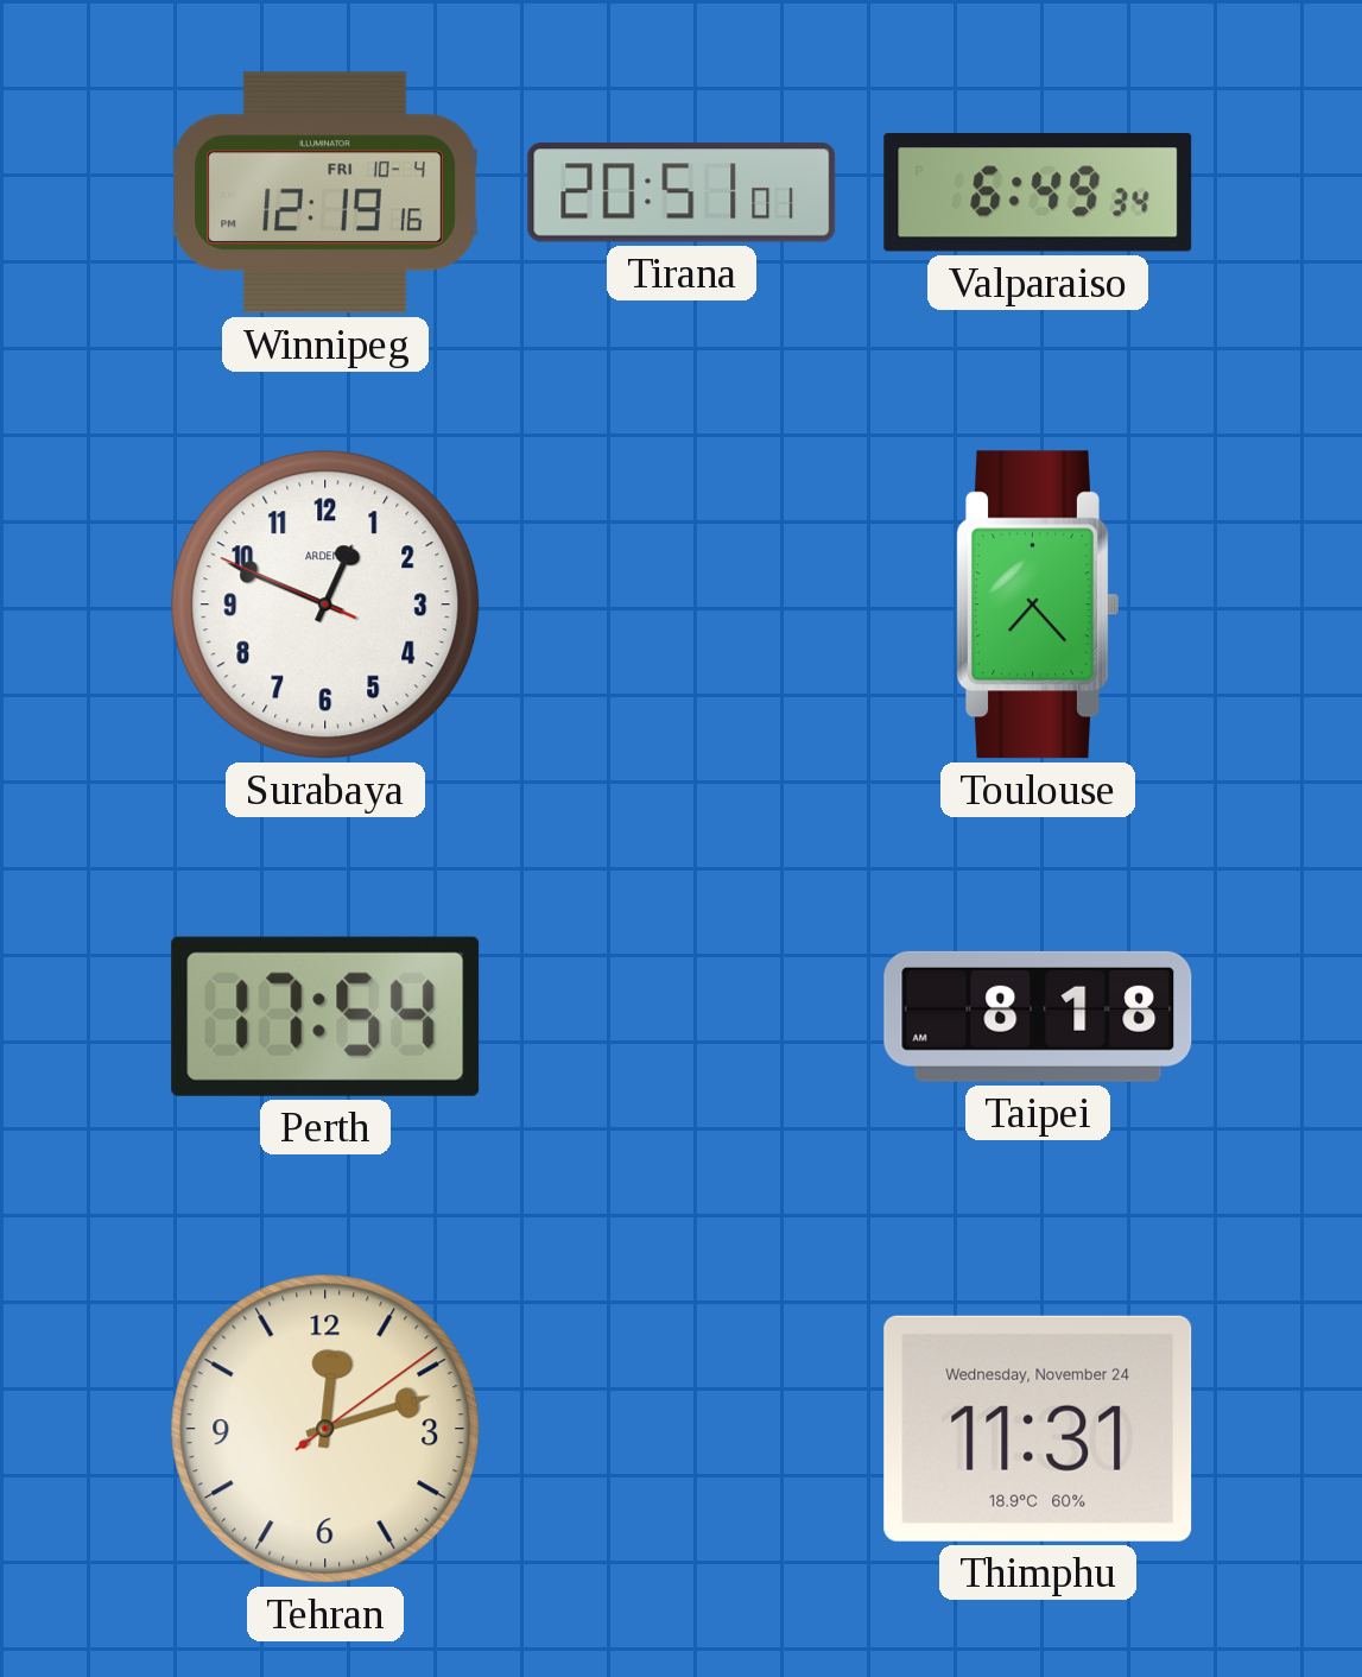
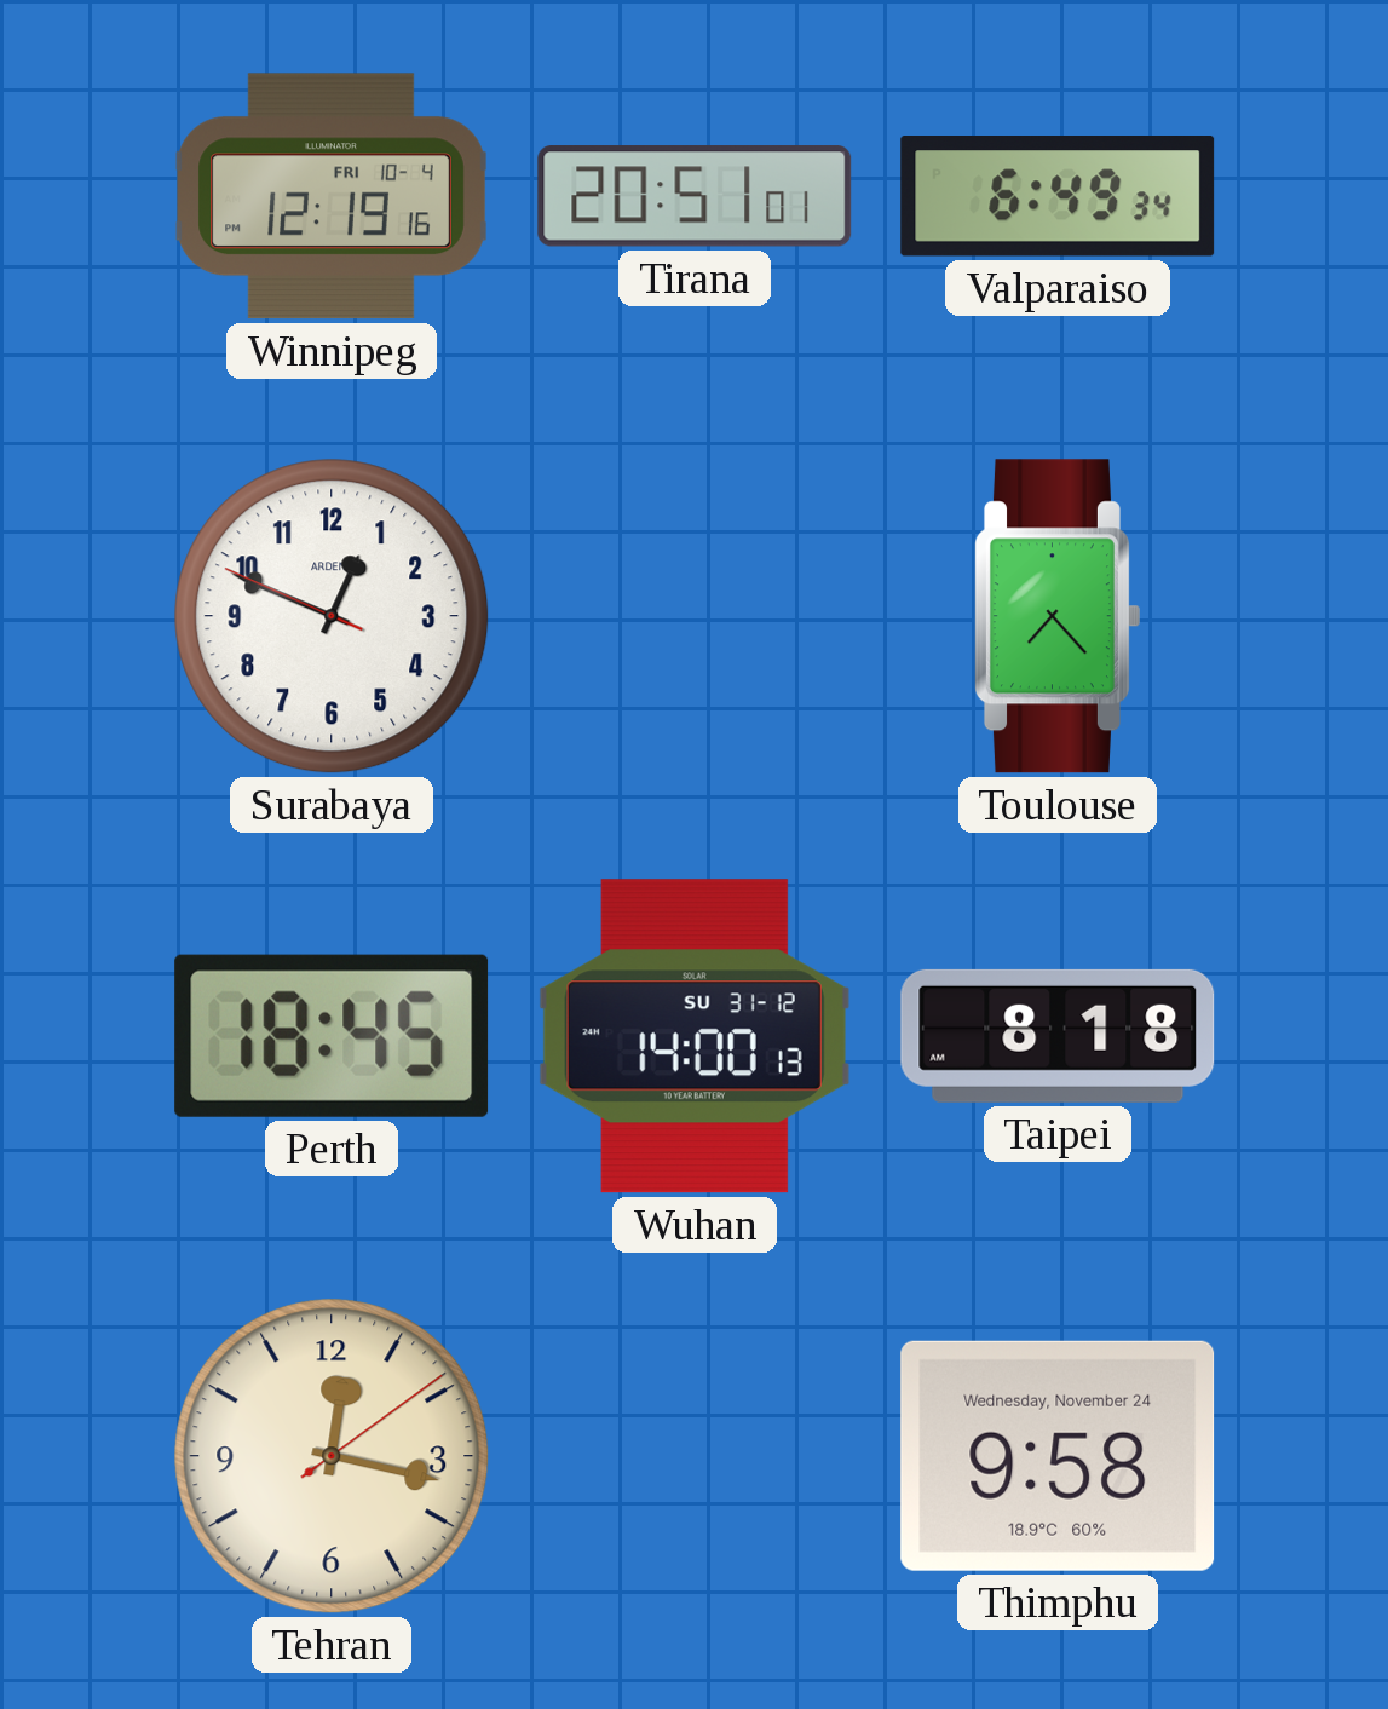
Perth: 17:54 -> 18:45
Wuhan: none -> 14:00
Tehran: 12:12 -> 12:17
Thimphu: 11:31 -> 9:58
